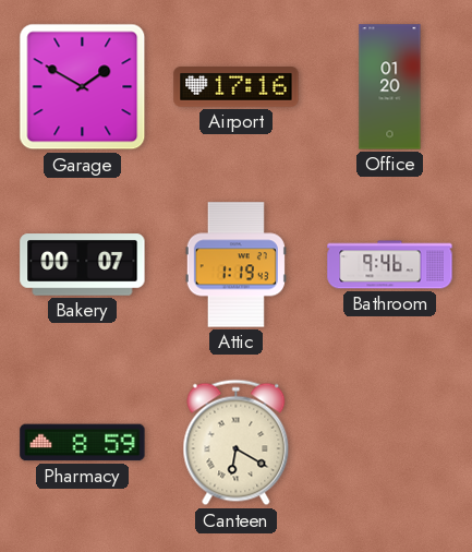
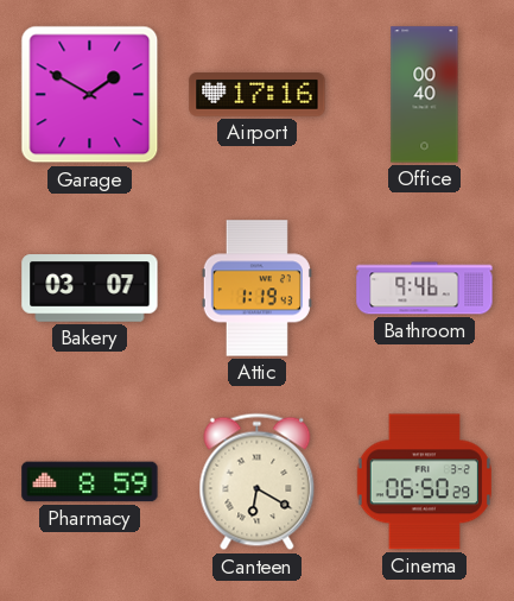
Office: 01:20 -> 00:40
Bakery: 00:07 -> 03:07
Cinema: none -> 06:50
